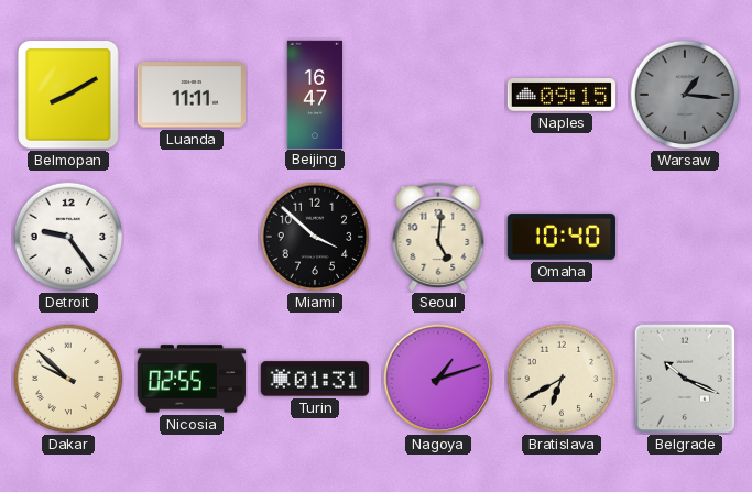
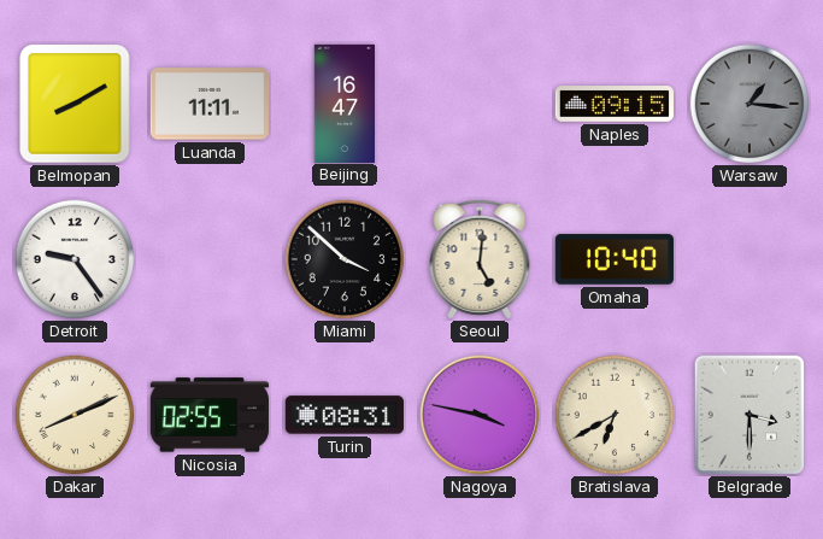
Dakar: 9:52 -> 8:11
Turin: 01:31 -> 08:31
Nagoya: 1:12 -> 3:47
Belgrade: 10:19 -> 3:30
